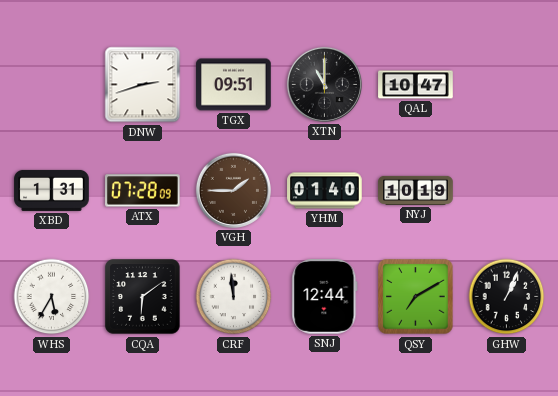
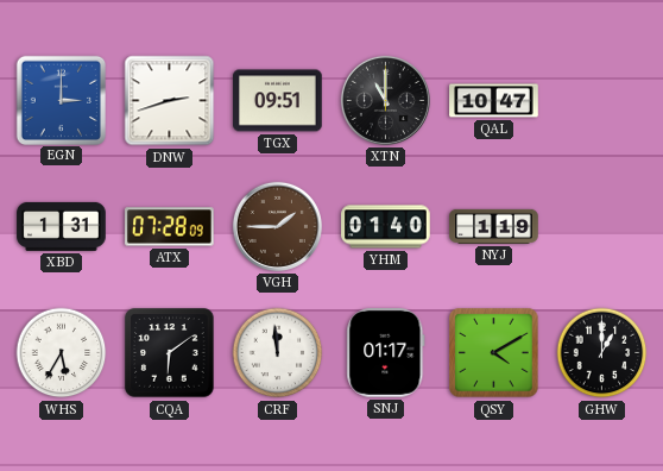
EGN: none -> 3:00
NYJ: 10:19 -> 1:19
SNJ: 12:44 -> 01:17
QSY: 7:10 -> 4:10
GHW: 1:04 -> 1:00
